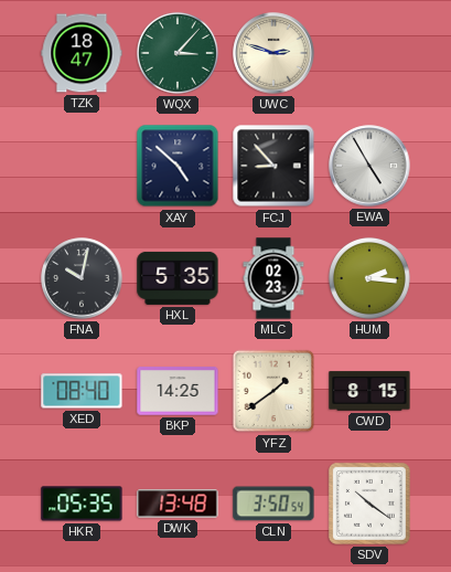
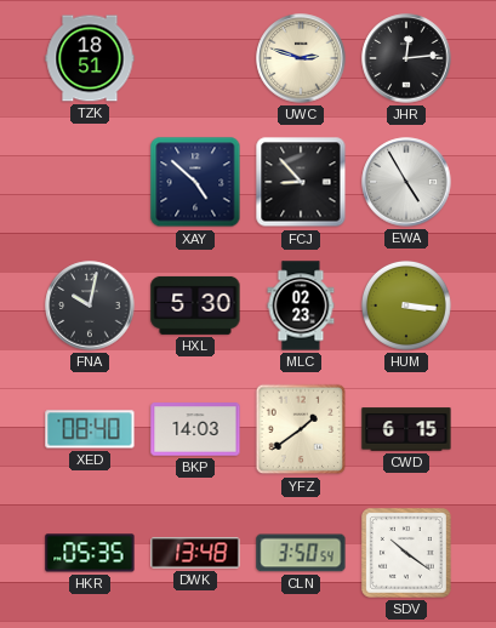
TZK: 18:47 -> 18:51
WQX: 3:07 -> none
JHR: none -> 12:14
HXL: 5:35 -> 5:30
HUM: 2:16 -> 3:16
BKP: 14:25 -> 14:03
CWD: 8:15 -> 6:15
